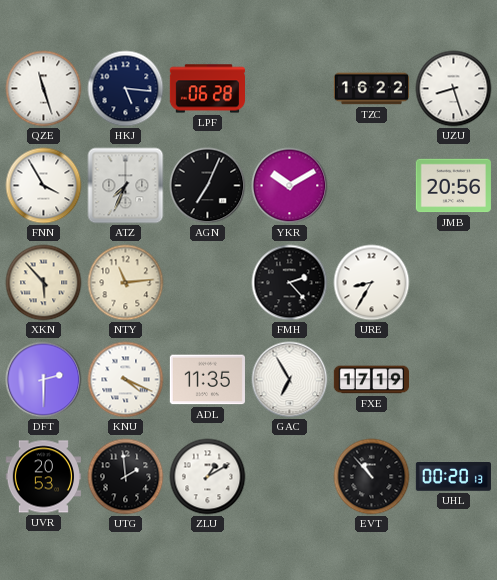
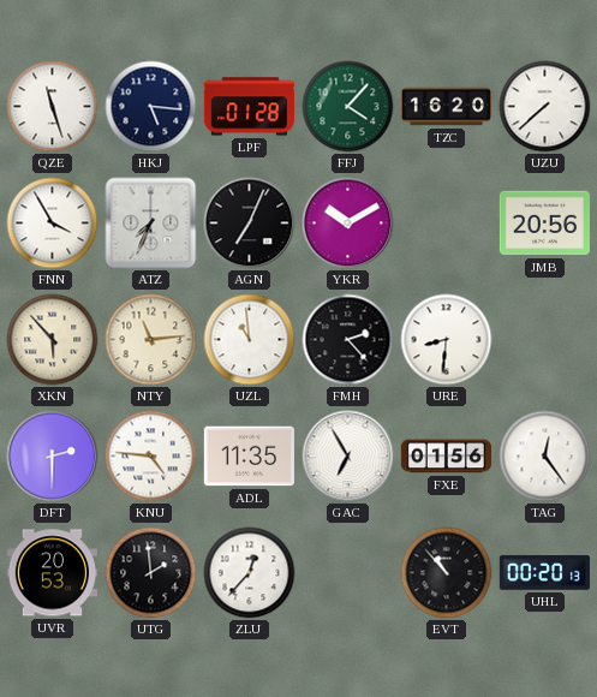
LPF: 06:28 -> 01:28
FFJ: none -> 4:07
TZC: 16:22 -> 16:20
UZU: 8:27 -> 7:38
UZL: none -> 10:59
URE: 8:35 -> 8:31
KNU: 4:19 -> 4:46
FXE: 17:19 -> 01:56
TAG: none -> 12:24
ZLU: 1:10 -> 12:37
